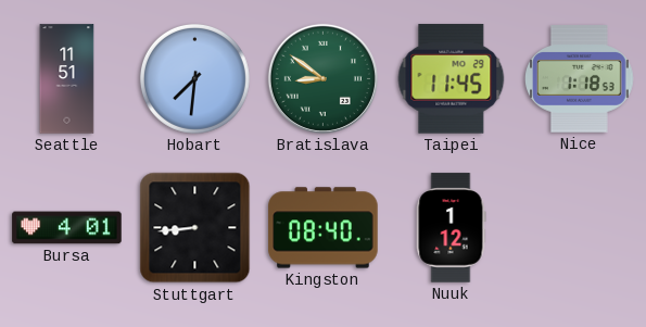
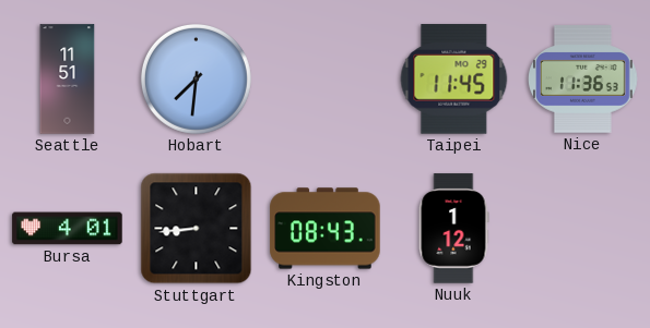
Bratislava: 8:51 -> none
Nice: 1:18 -> 11:36
Kingston: 08:40 -> 08:43
